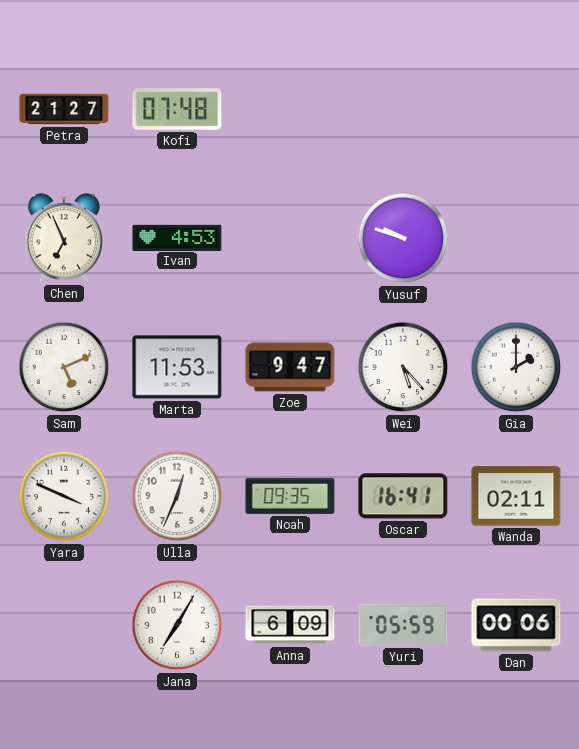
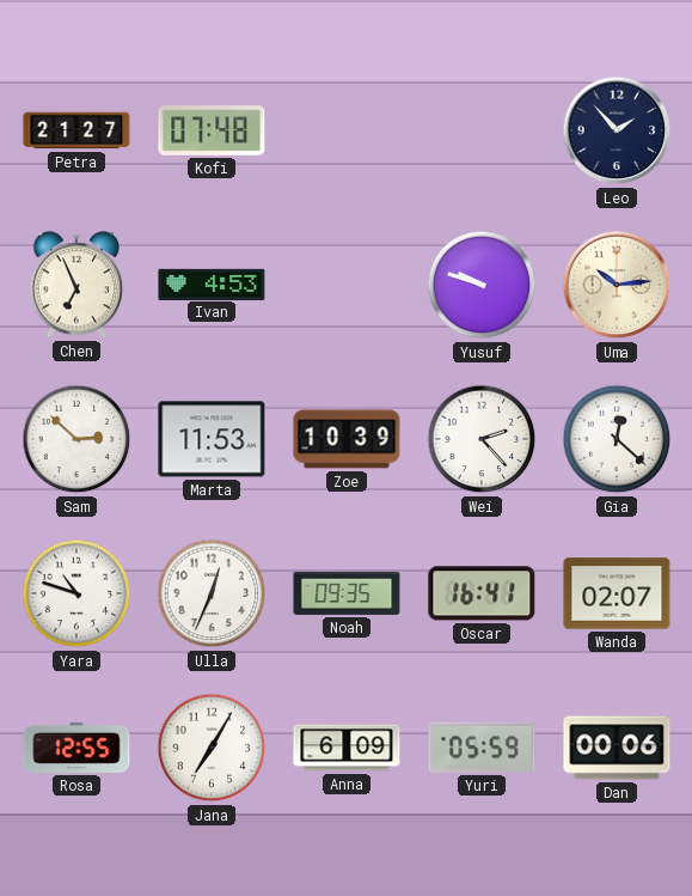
Leo: none -> 1:53
Uma: none -> 10:14
Sam: 5:11 -> 2:52
Zoe: 9:47 -> 10:39
Wei: 5:23 -> 2:23
Gia: 2:00 -> 12:22
Yara: 3:49 -> 10:48
Wanda: 02:11 -> 02:07
Rosa: none -> 12:55
